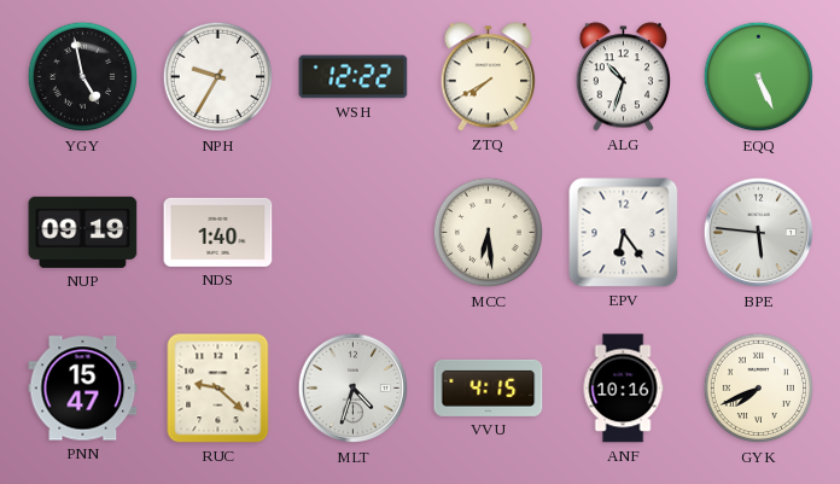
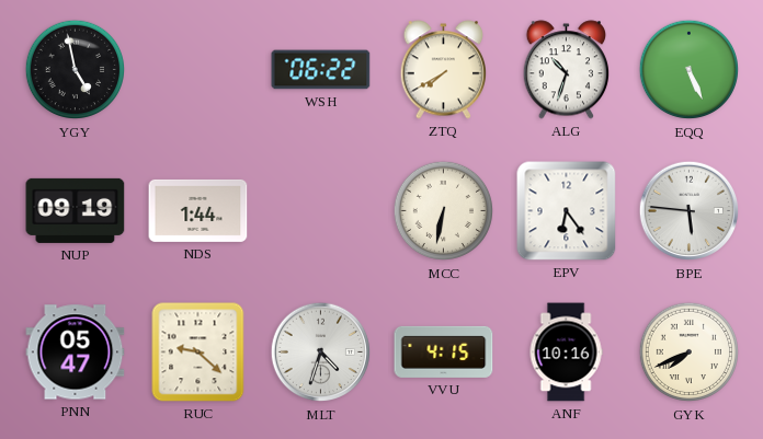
NPH: 9:35 -> none
WSH: 12:22 -> 06:22
NDS: 1:40 -> 1:44
MCC: 6:29 -> 6:32
PNN: 15:47 -> 05:47
